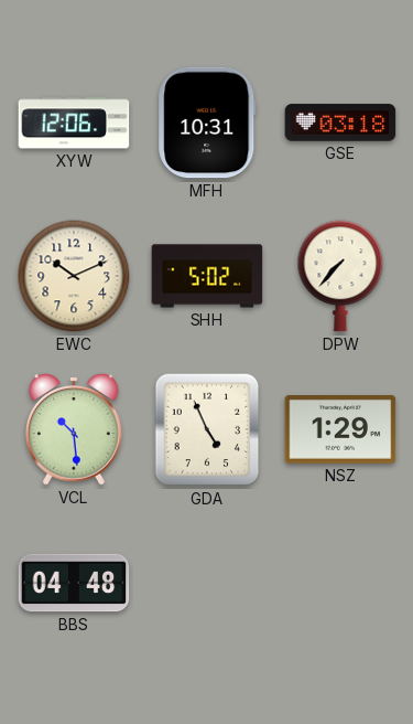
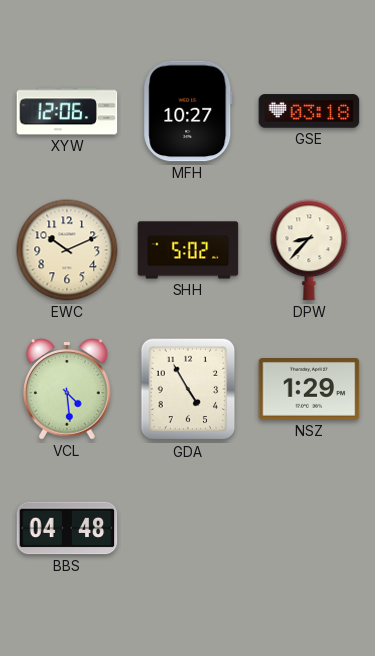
MFH: 10:31 -> 10:27
DPW: 7:37 -> 8:37
VCL: 10:29 -> 4:29
GDA: 4:56 -> 4:55
